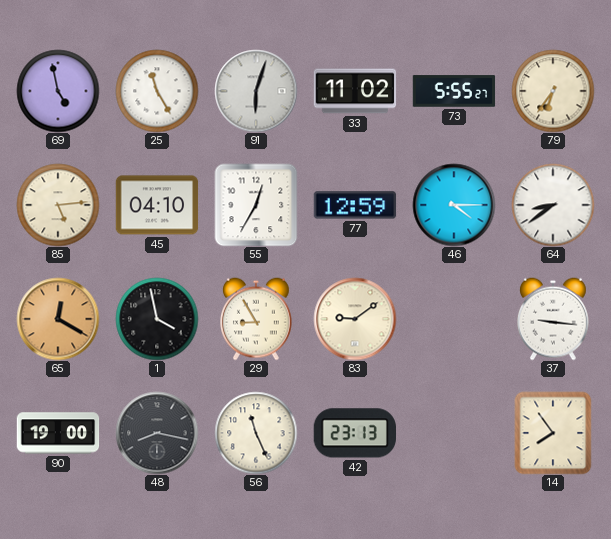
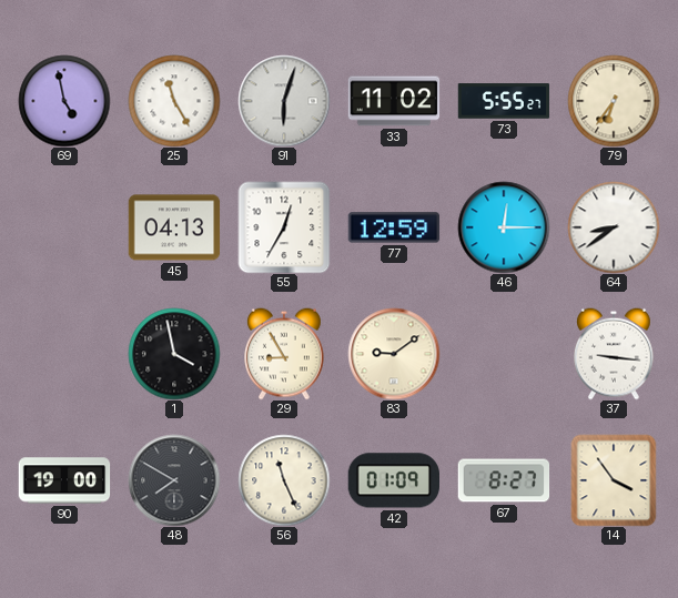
85: 5:14 -> none
45: 04:10 -> 04:13
46: 4:15 -> 12:15
65: 12:20 -> none
48: 8:17 -> 7:50
42: 23:13 -> 01:09
67: none -> 8:27
14: 7:54 -> 3:54
